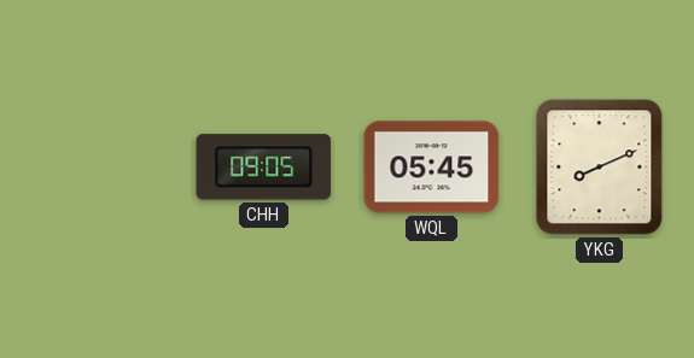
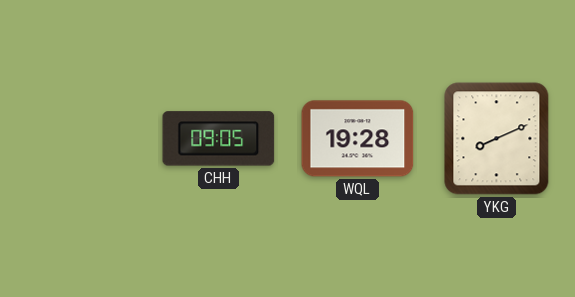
WQL: 05:45 -> 19:28
